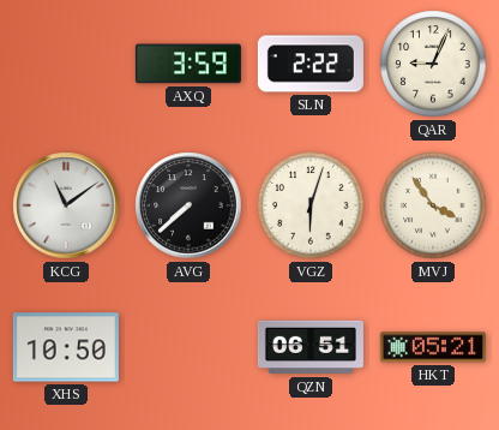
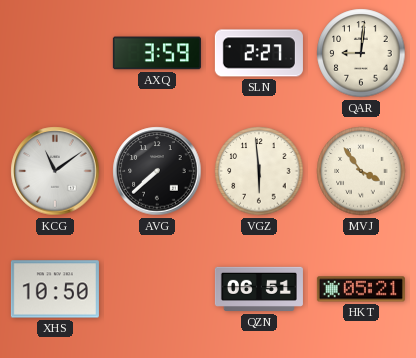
SLN: 2:22 -> 2:27
QAR: 9:04 -> 9:01
VGZ: 6:03 -> 5:59
